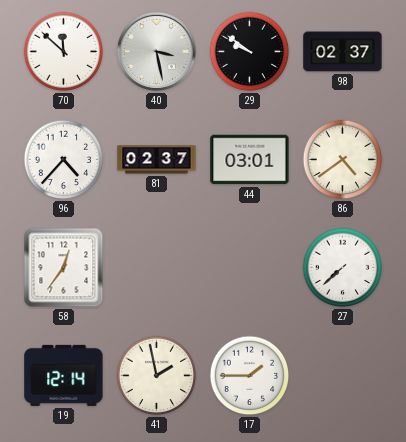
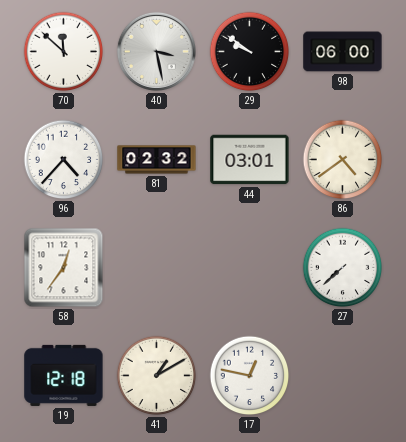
98: 02:37 -> 06:00
81: 02:37 -> 02:32
19: 12:14 -> 12:18
41: 1:58 -> 1:10
17: 1:45 -> 12:47
